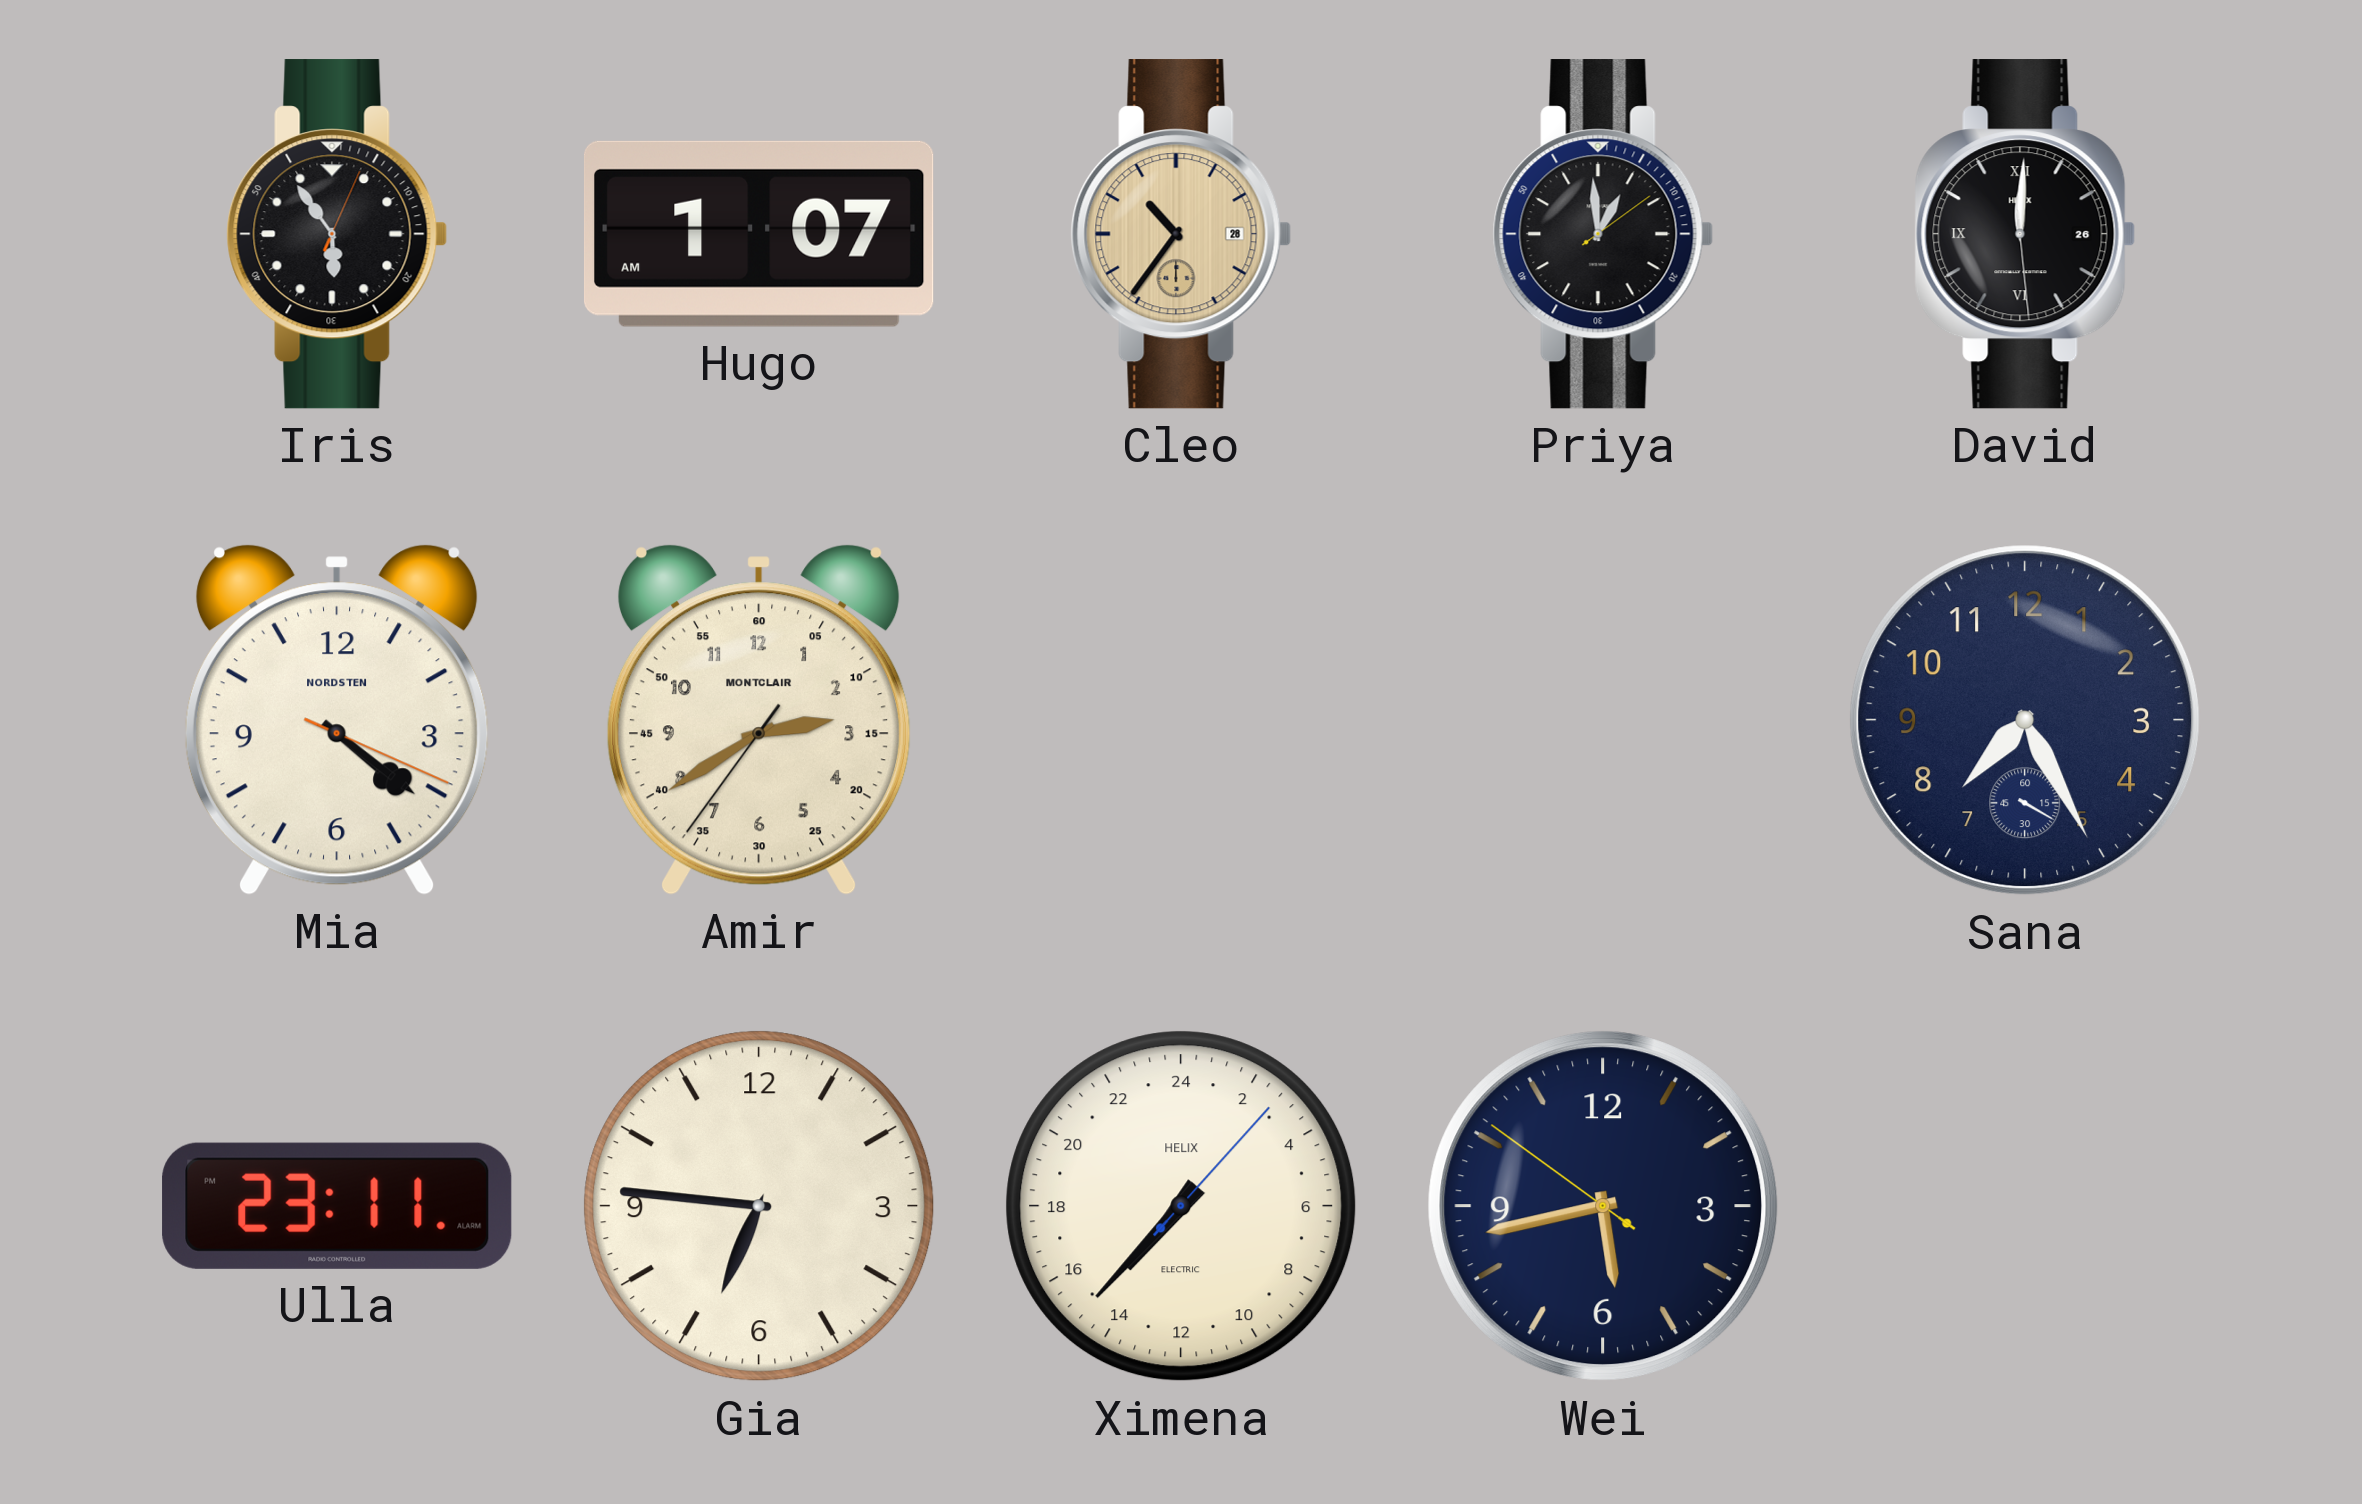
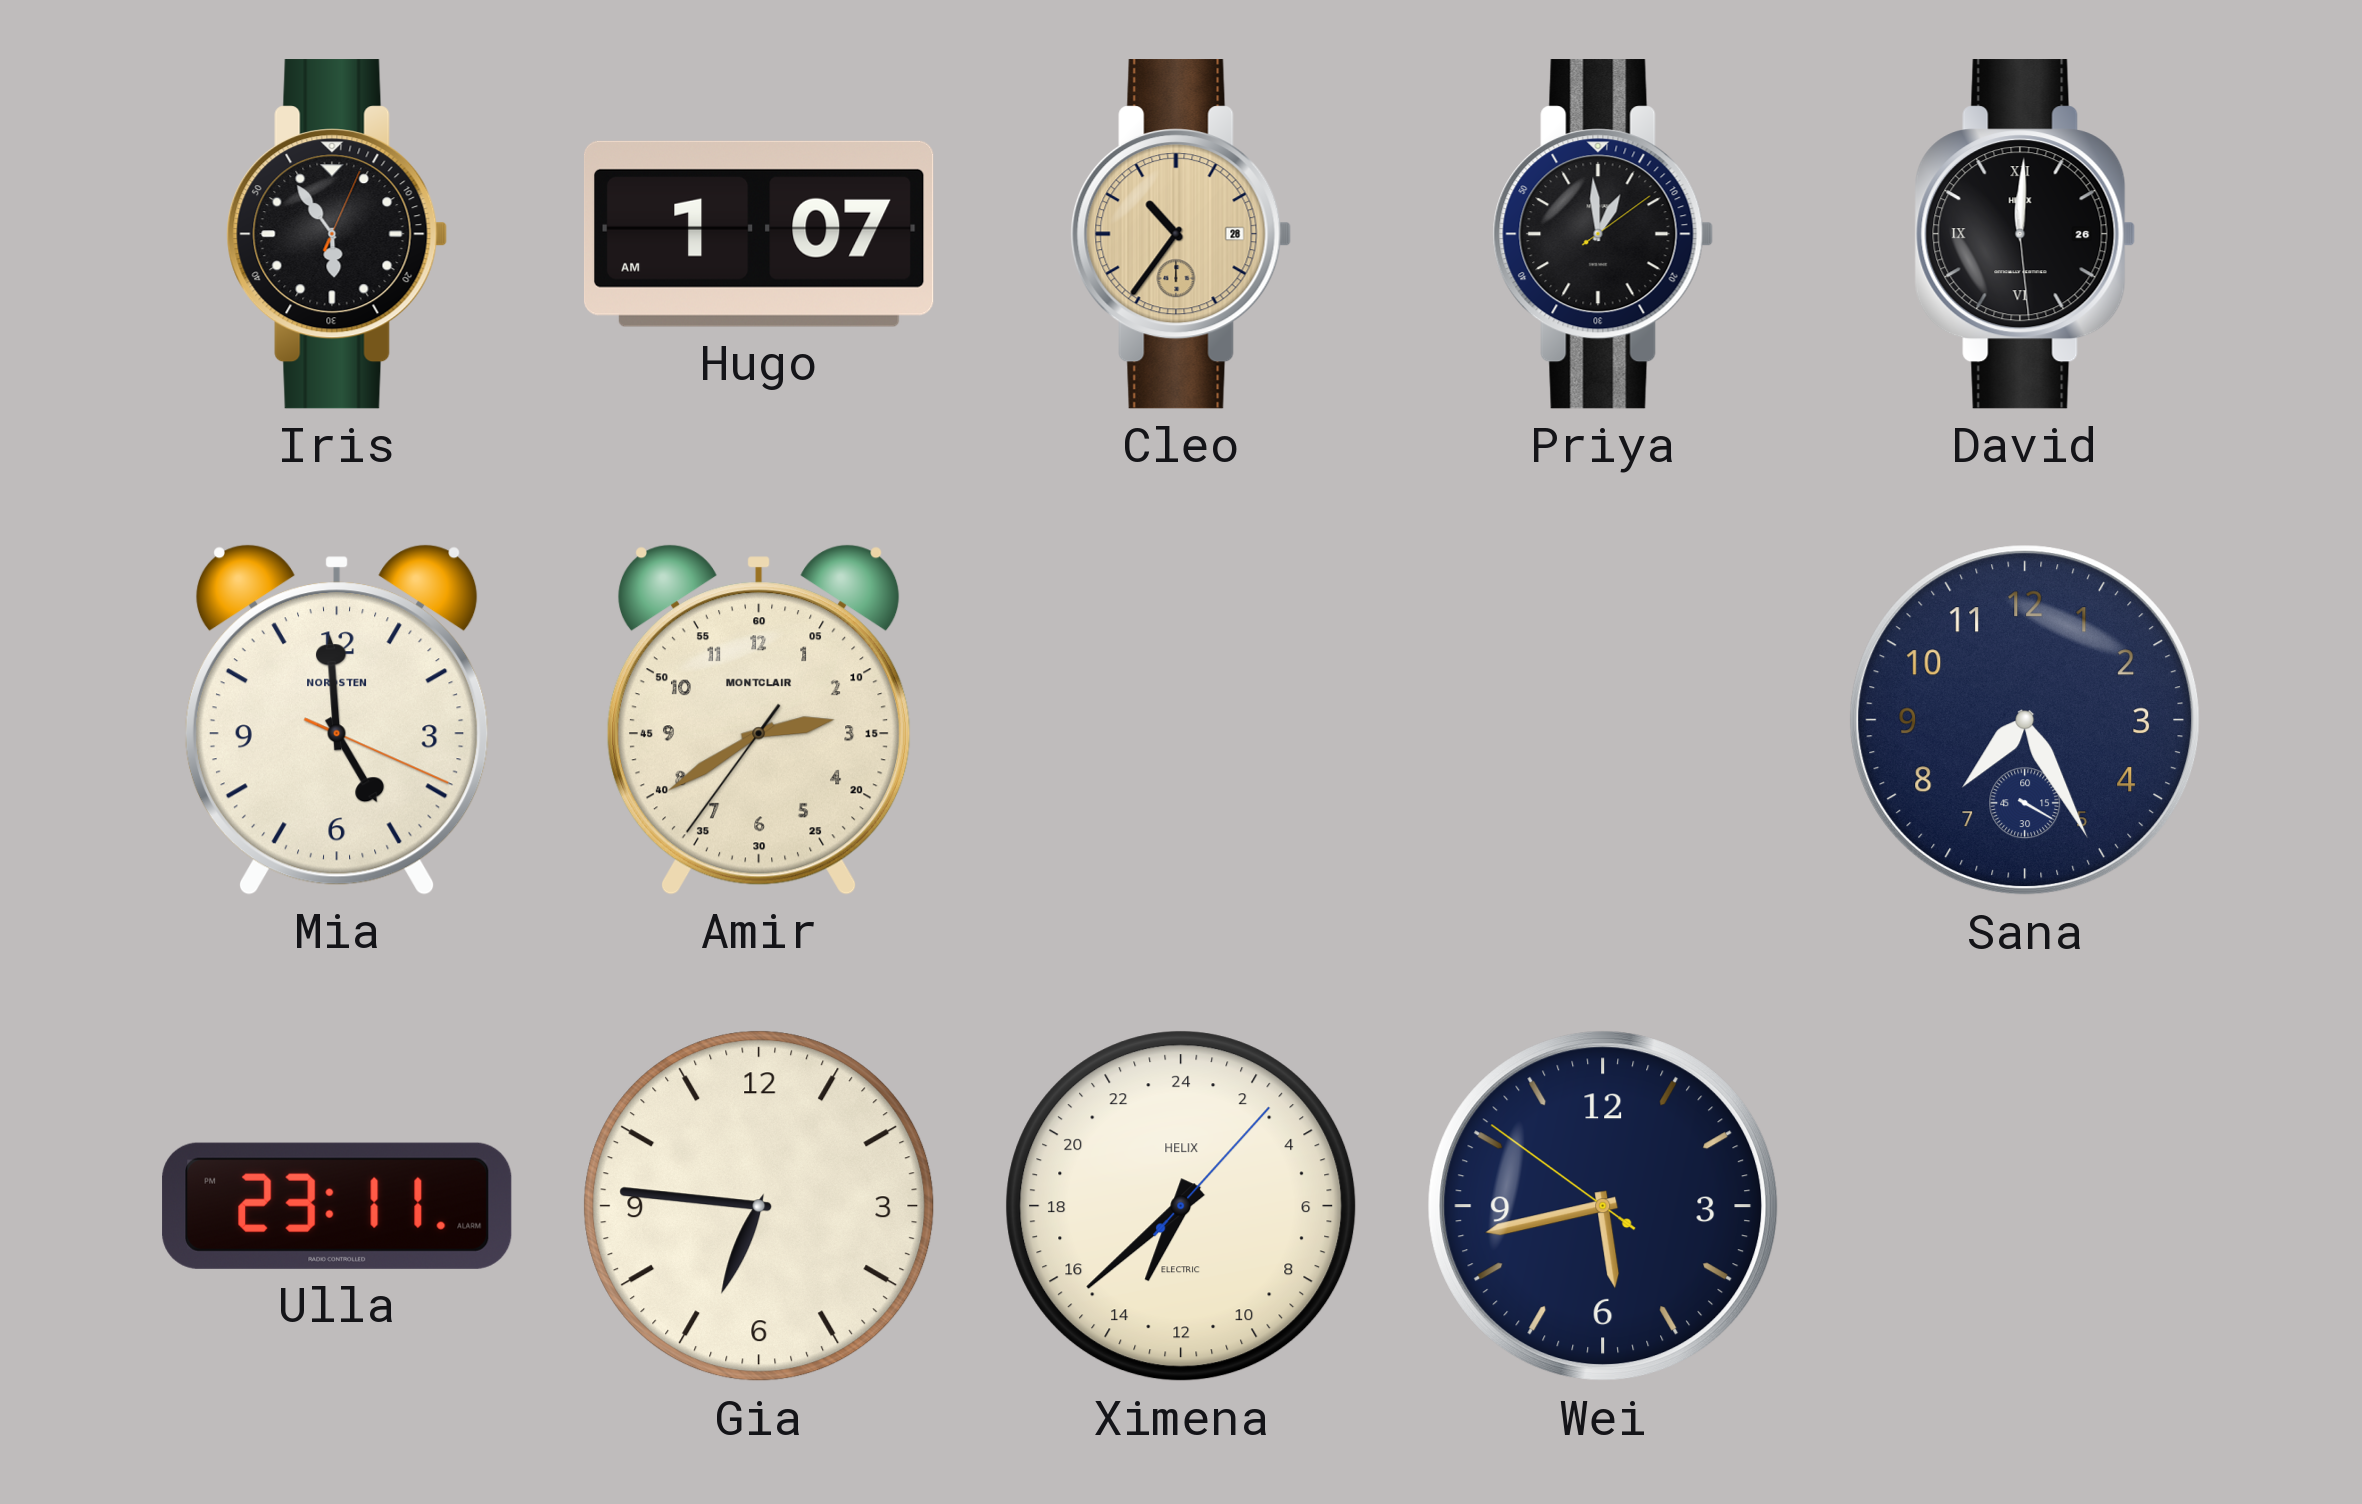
Mia: 4:21 -> 4:59
Ximena: 14:37 -> 13:38
